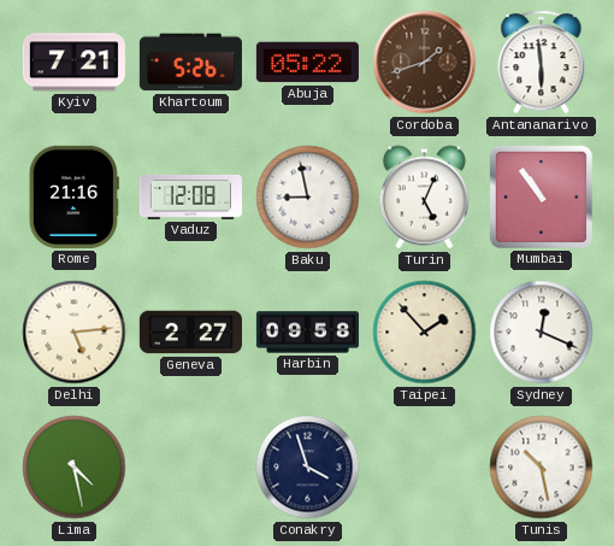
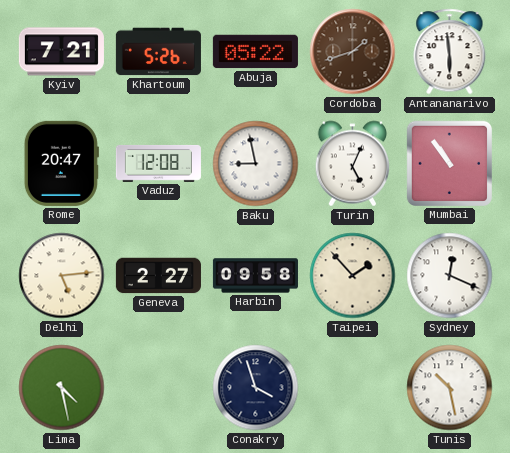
Rome: 21:16 -> 20:47
